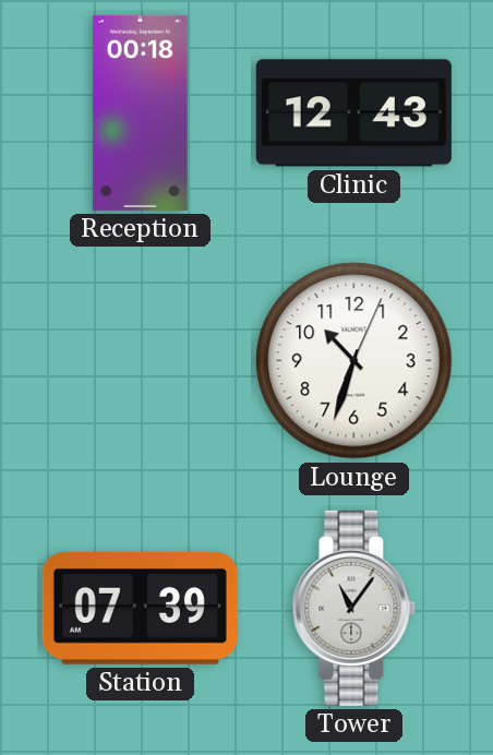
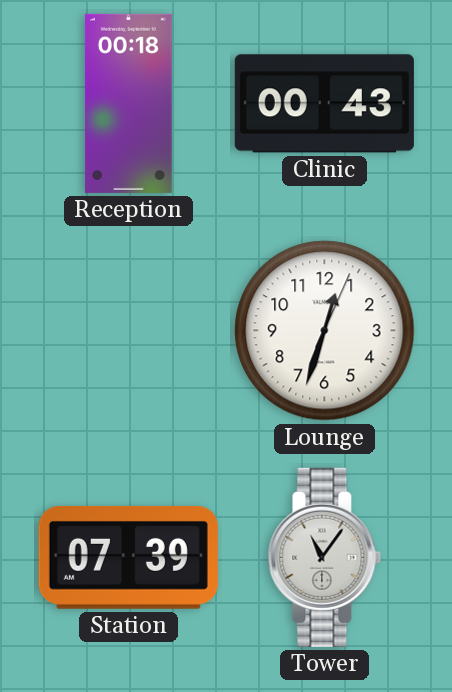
Clinic: 12:43 -> 00:43
Lounge: 10:33 -> 12:33
